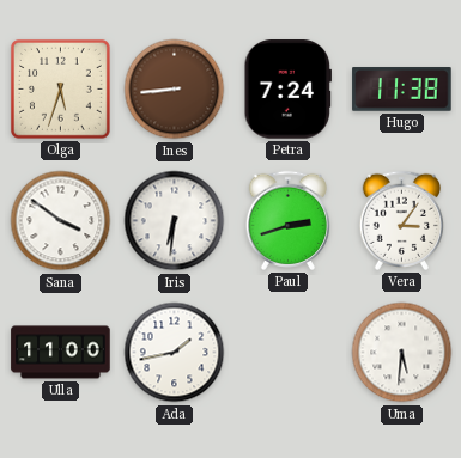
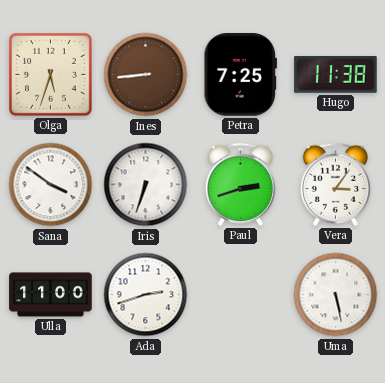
Petra: 7:24 -> 7:25
Iris: 6:31 -> 6:33
Ada: 1:43 -> 2:42
Uma: 5:31 -> 5:28
